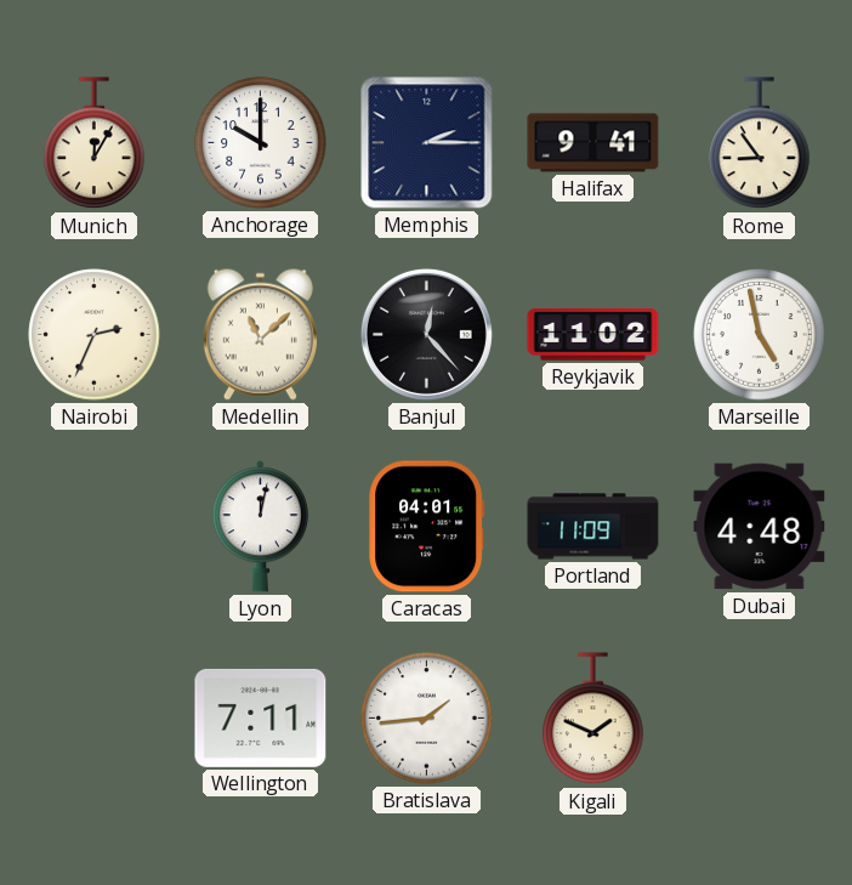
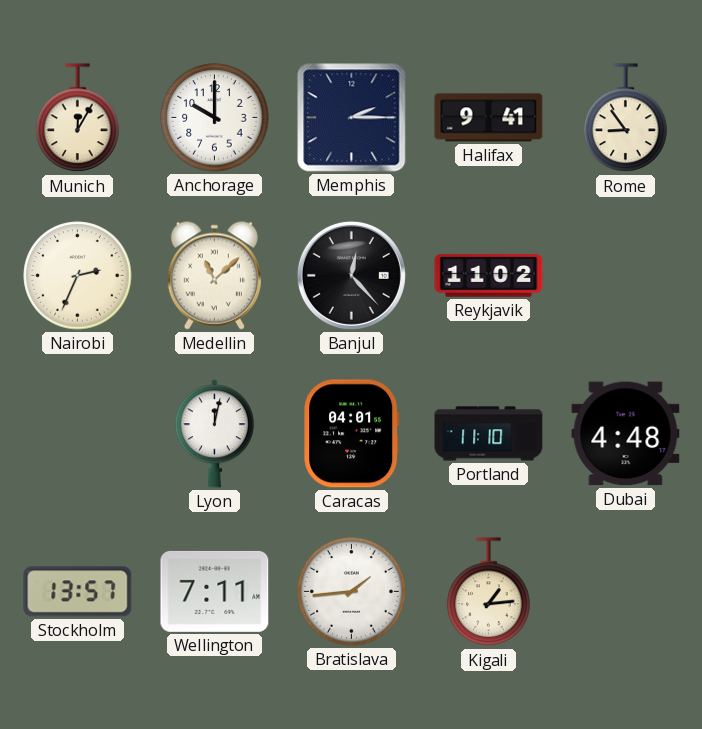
Marseille: 4:58 -> none
Portland: 11:09 -> 11:10
Stockholm: none -> 13:57
Kigali: 1:49 -> 1:14
